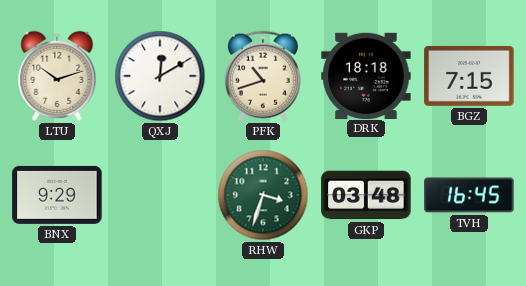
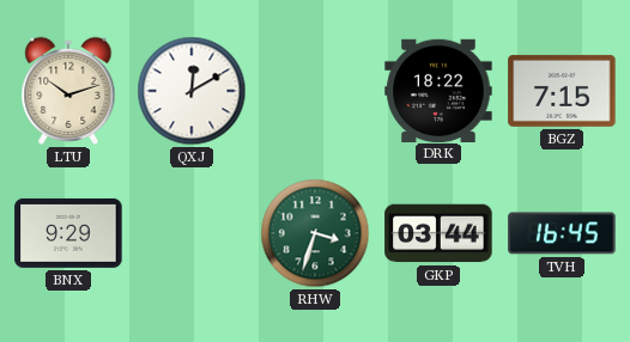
PFK: 10:42 -> none
DRK: 18:18 -> 18:22
GKP: 03:48 -> 03:44
